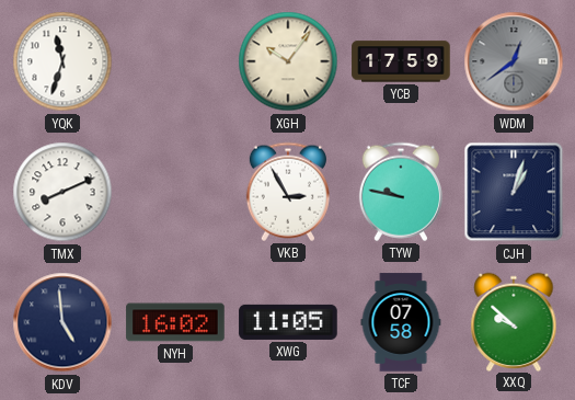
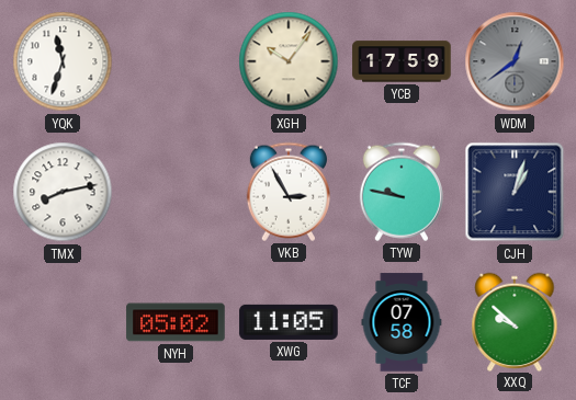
TMX: 8:11 -> 8:13
KDV: 4:59 -> none
NYH: 16:02 -> 05:02
